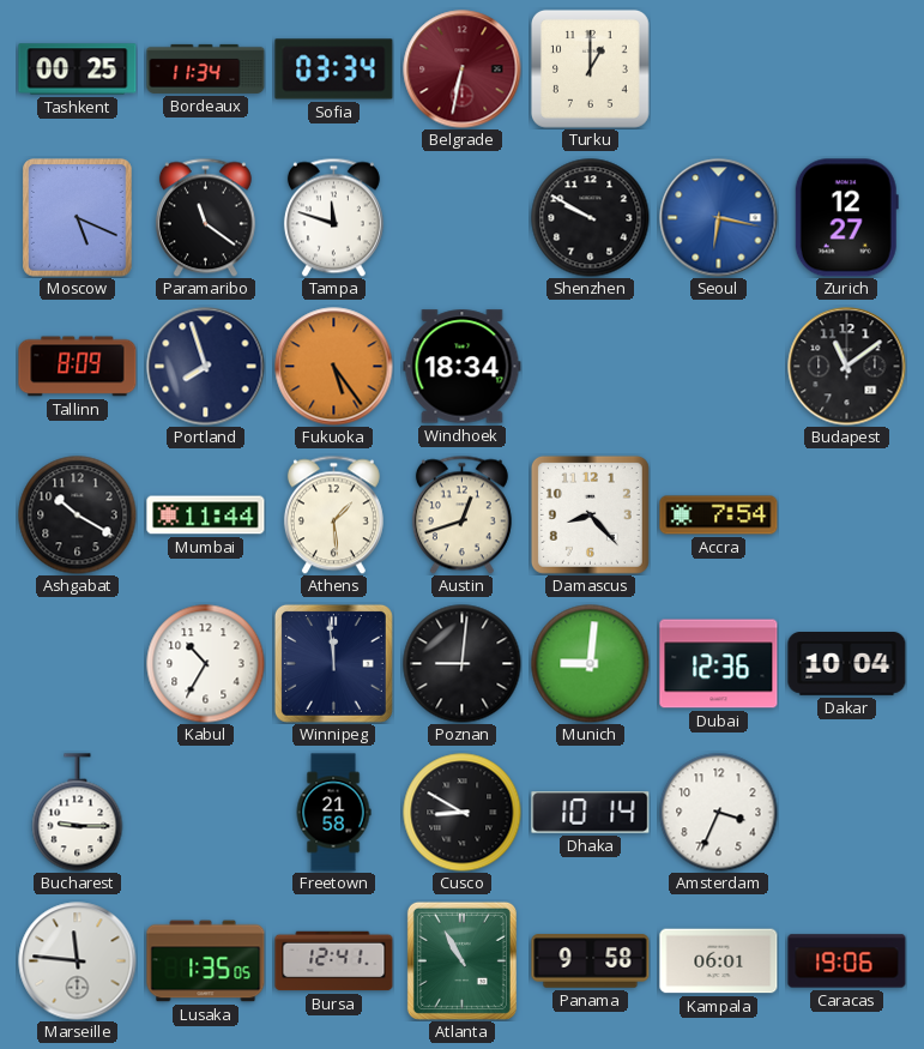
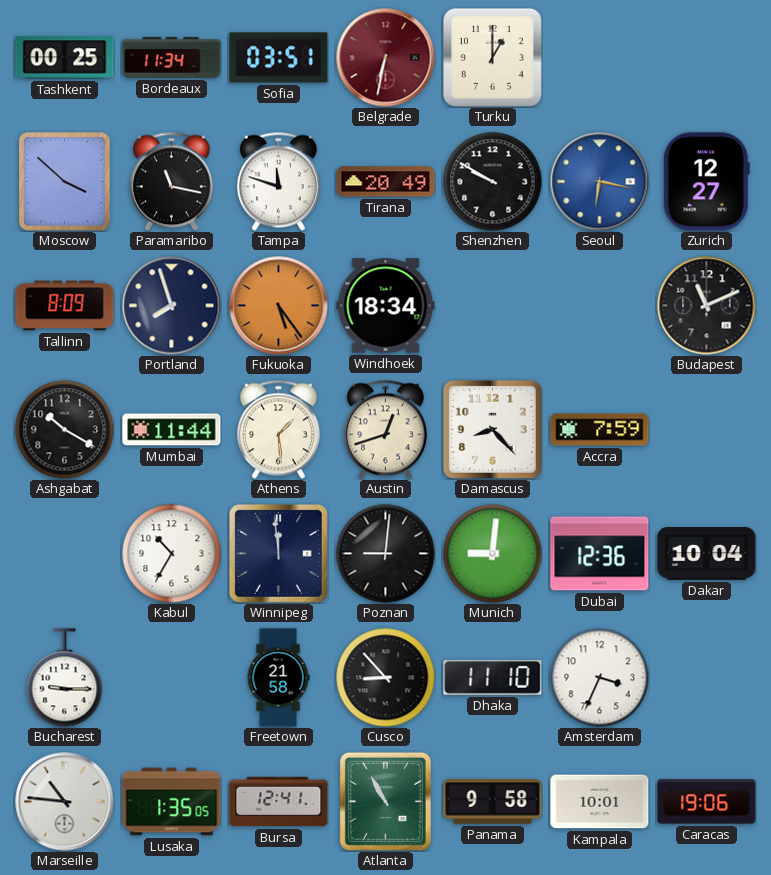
Sofia: 03:34 -> 03:51
Moscow: 5:19 -> 3:52
Paramaribo: 11:21 -> 11:17
Tirana: none -> 20:49
Budapest: 11:09 -> 11:11
Accra: 7:54 -> 7:59
Cusco: 8:50 -> 8:53
Dhaka: 10:14 -> 11:10
Marseille: 11:46 -> 10:46
Kampala: 06:01 -> 10:01
